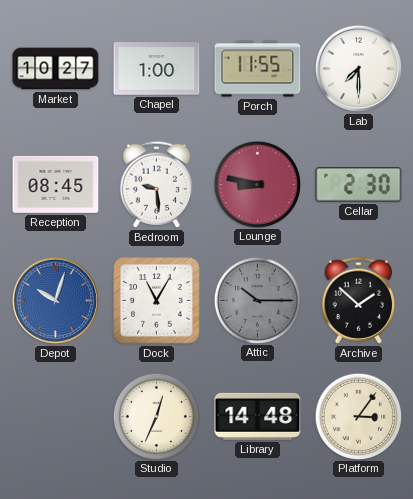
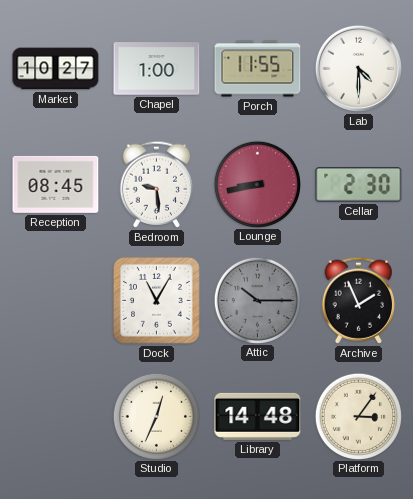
Lab: 7:30 -> 4:30
Lounge: 8:47 -> 8:43
Depot: 10:03 -> none
Archive: 1:52 -> 1:56
